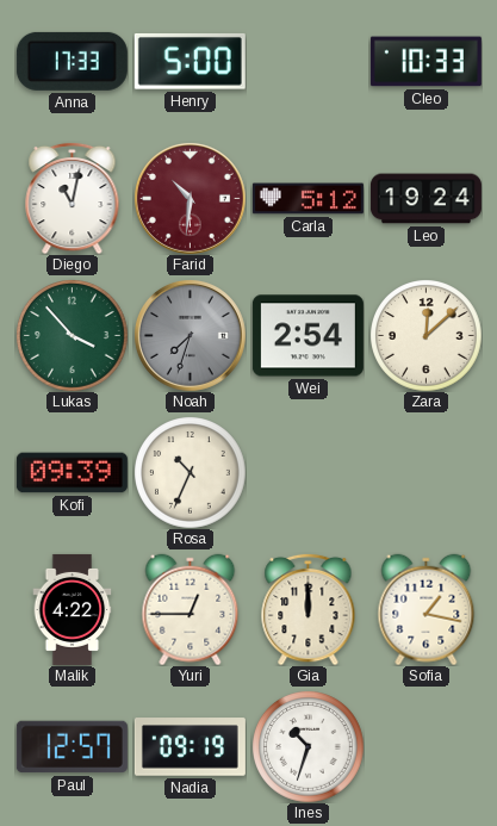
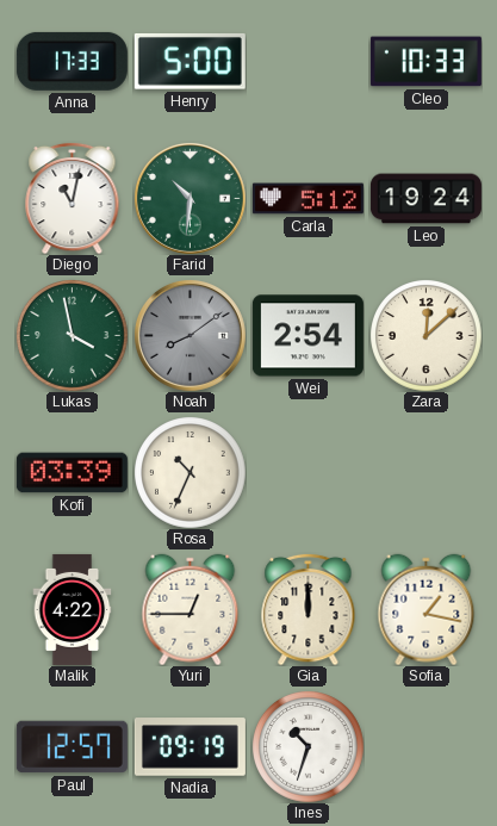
Farid dial: burgundy -> green
Lukas: 3:53 -> 3:58
Noah: 7:33 -> 8:09
Kofi: 09:39 -> 03:39
